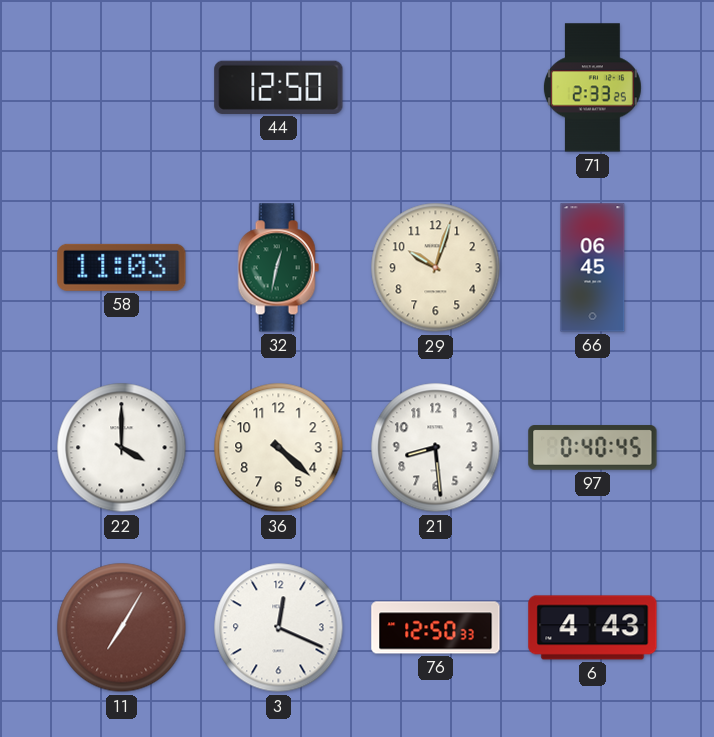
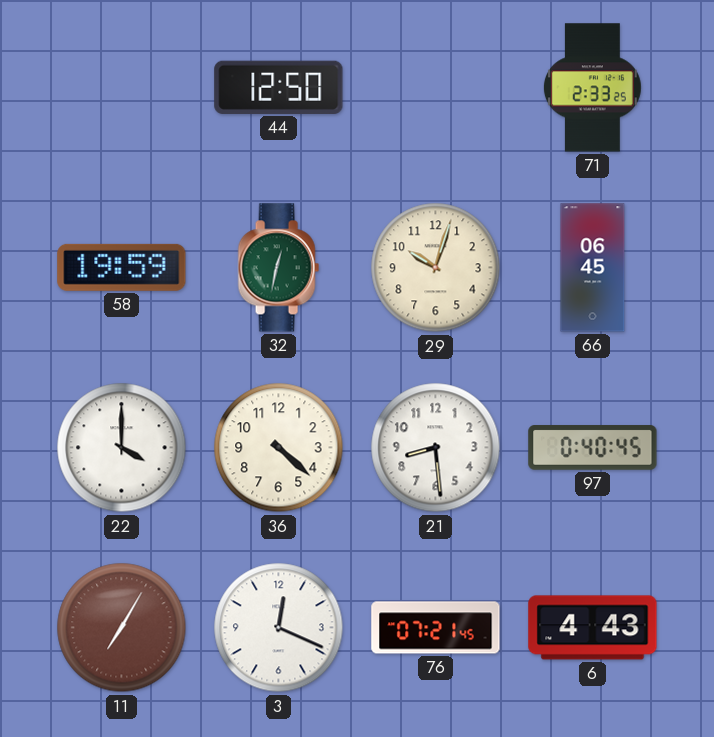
58: 11:03 -> 19:59
76: 12:50 -> 07:21
